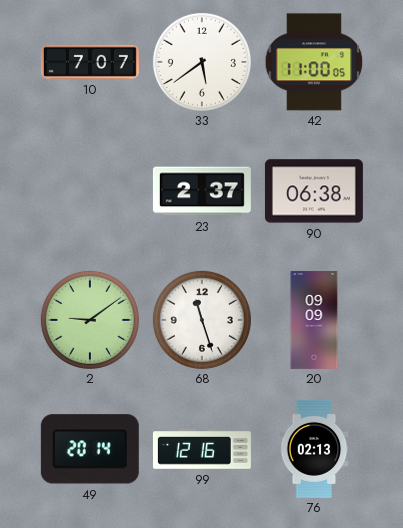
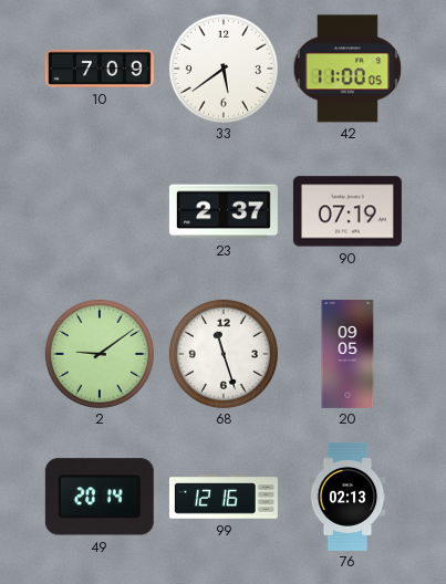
10: 7:07 -> 7:09
90: 06:38 -> 07:19
20: 09:09 -> 09:05
